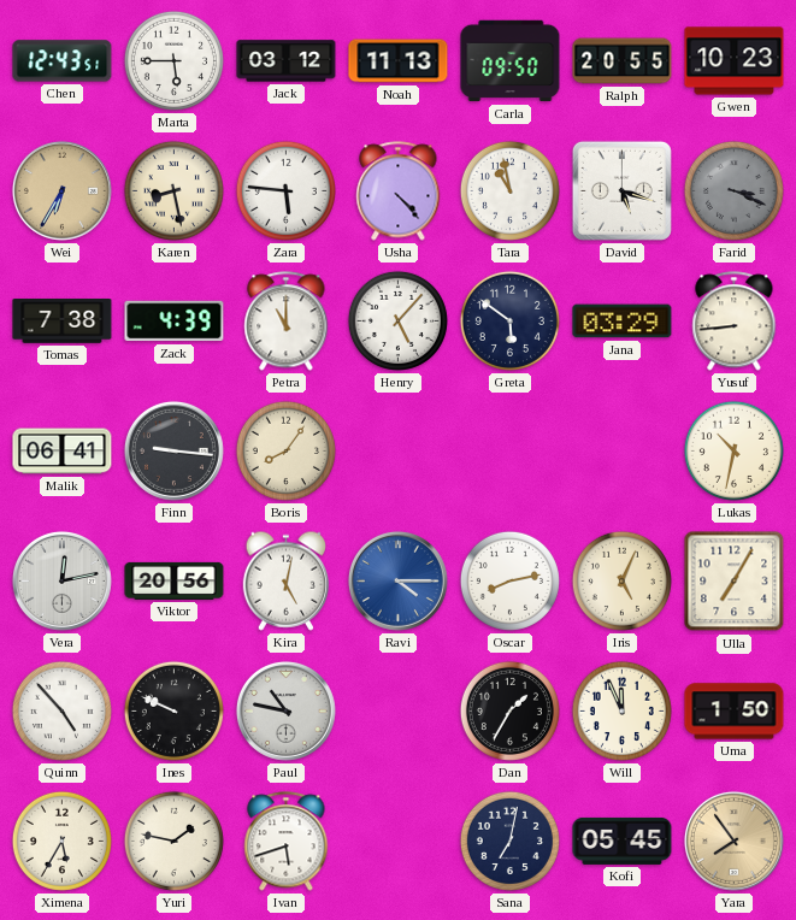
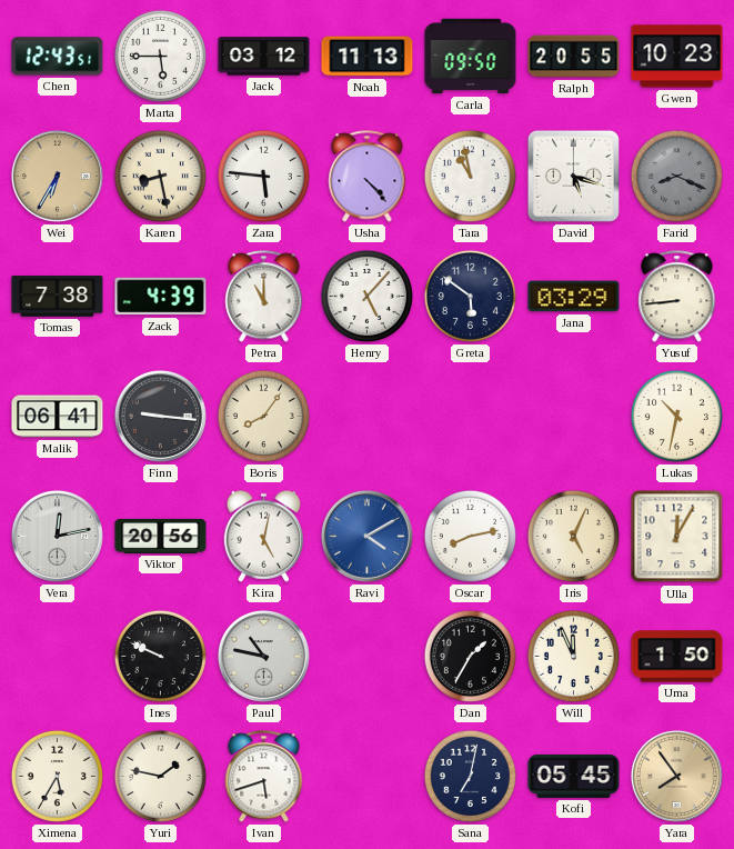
Farid: 3:19 -> 8:19
Ravi: 4:15 -> 4:10
Ulla: 7:05 -> 12:05
Quinn: 4:53 -> none
